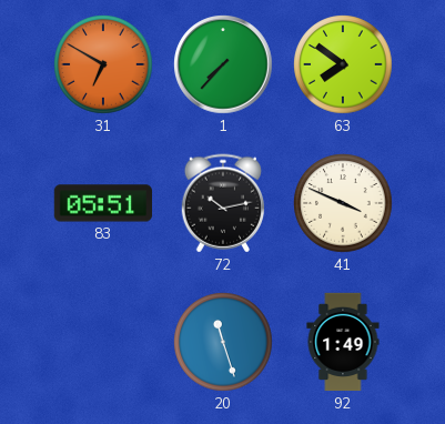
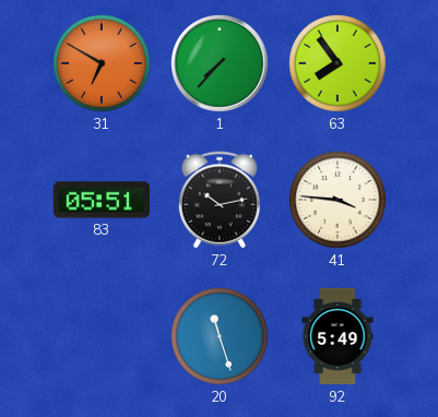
63: 7:51 -> 7:54
41: 3:49 -> 3:46
92: 1:49 -> 5:49
